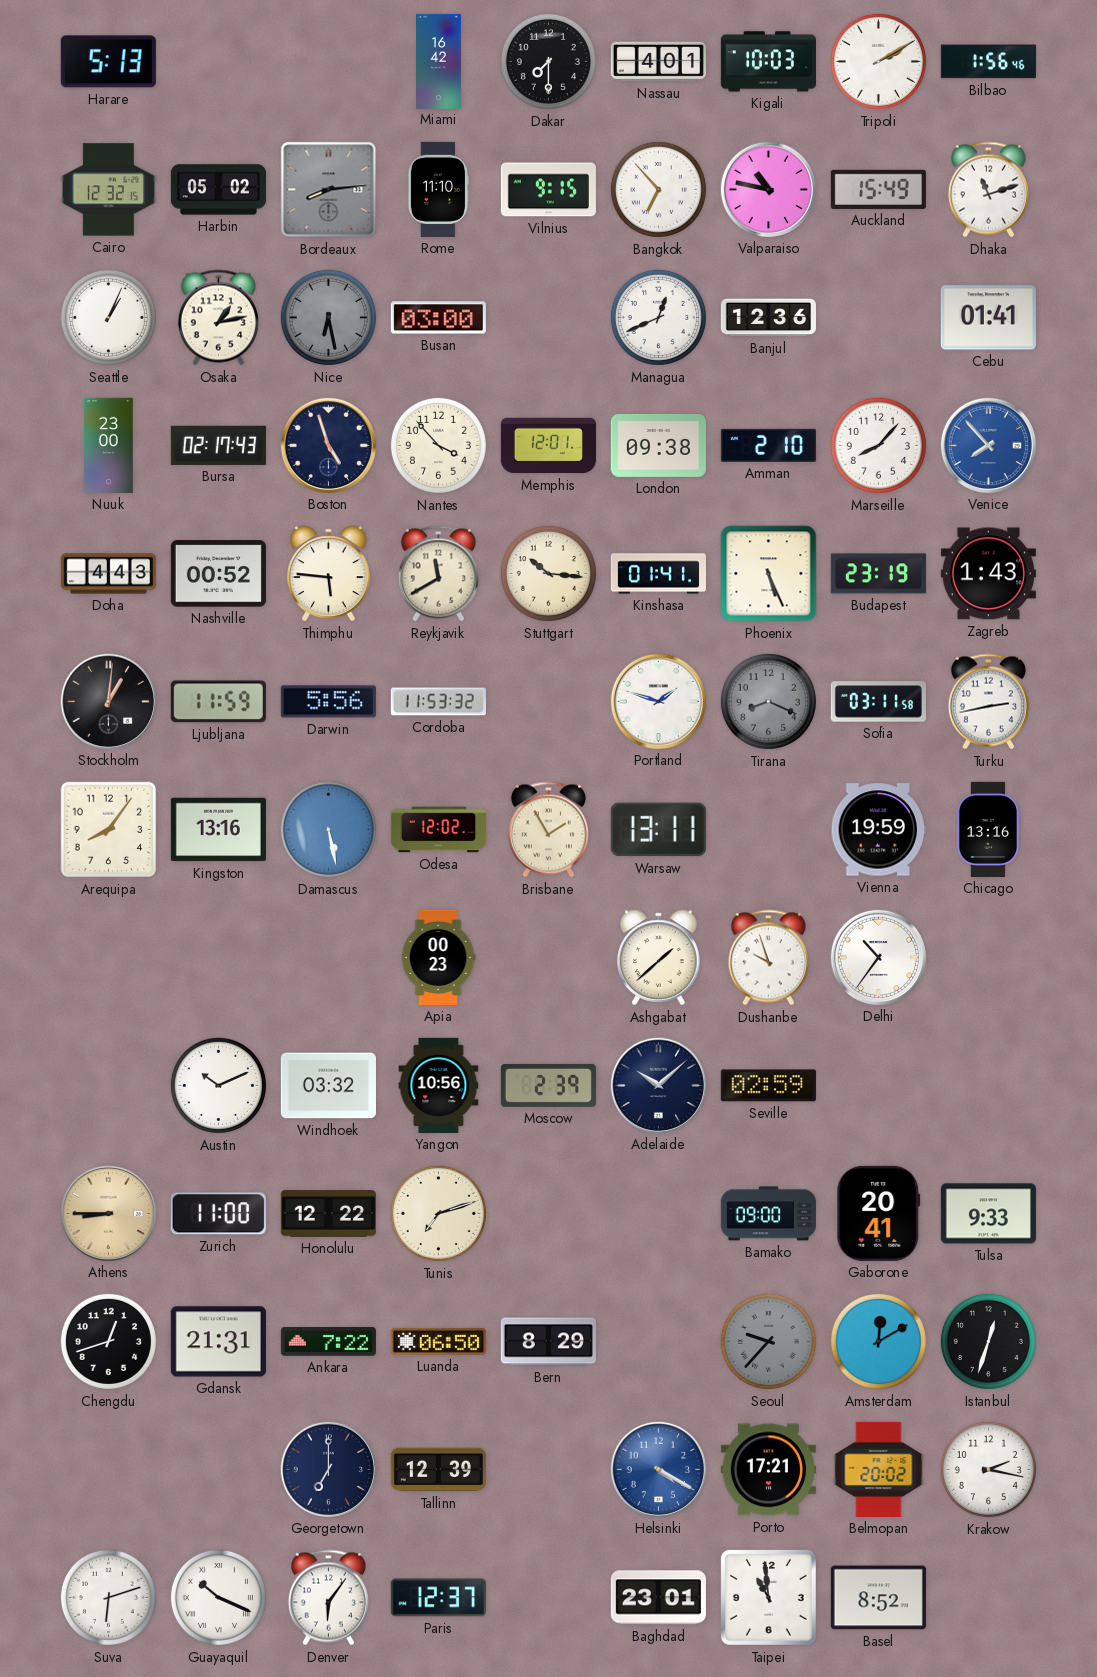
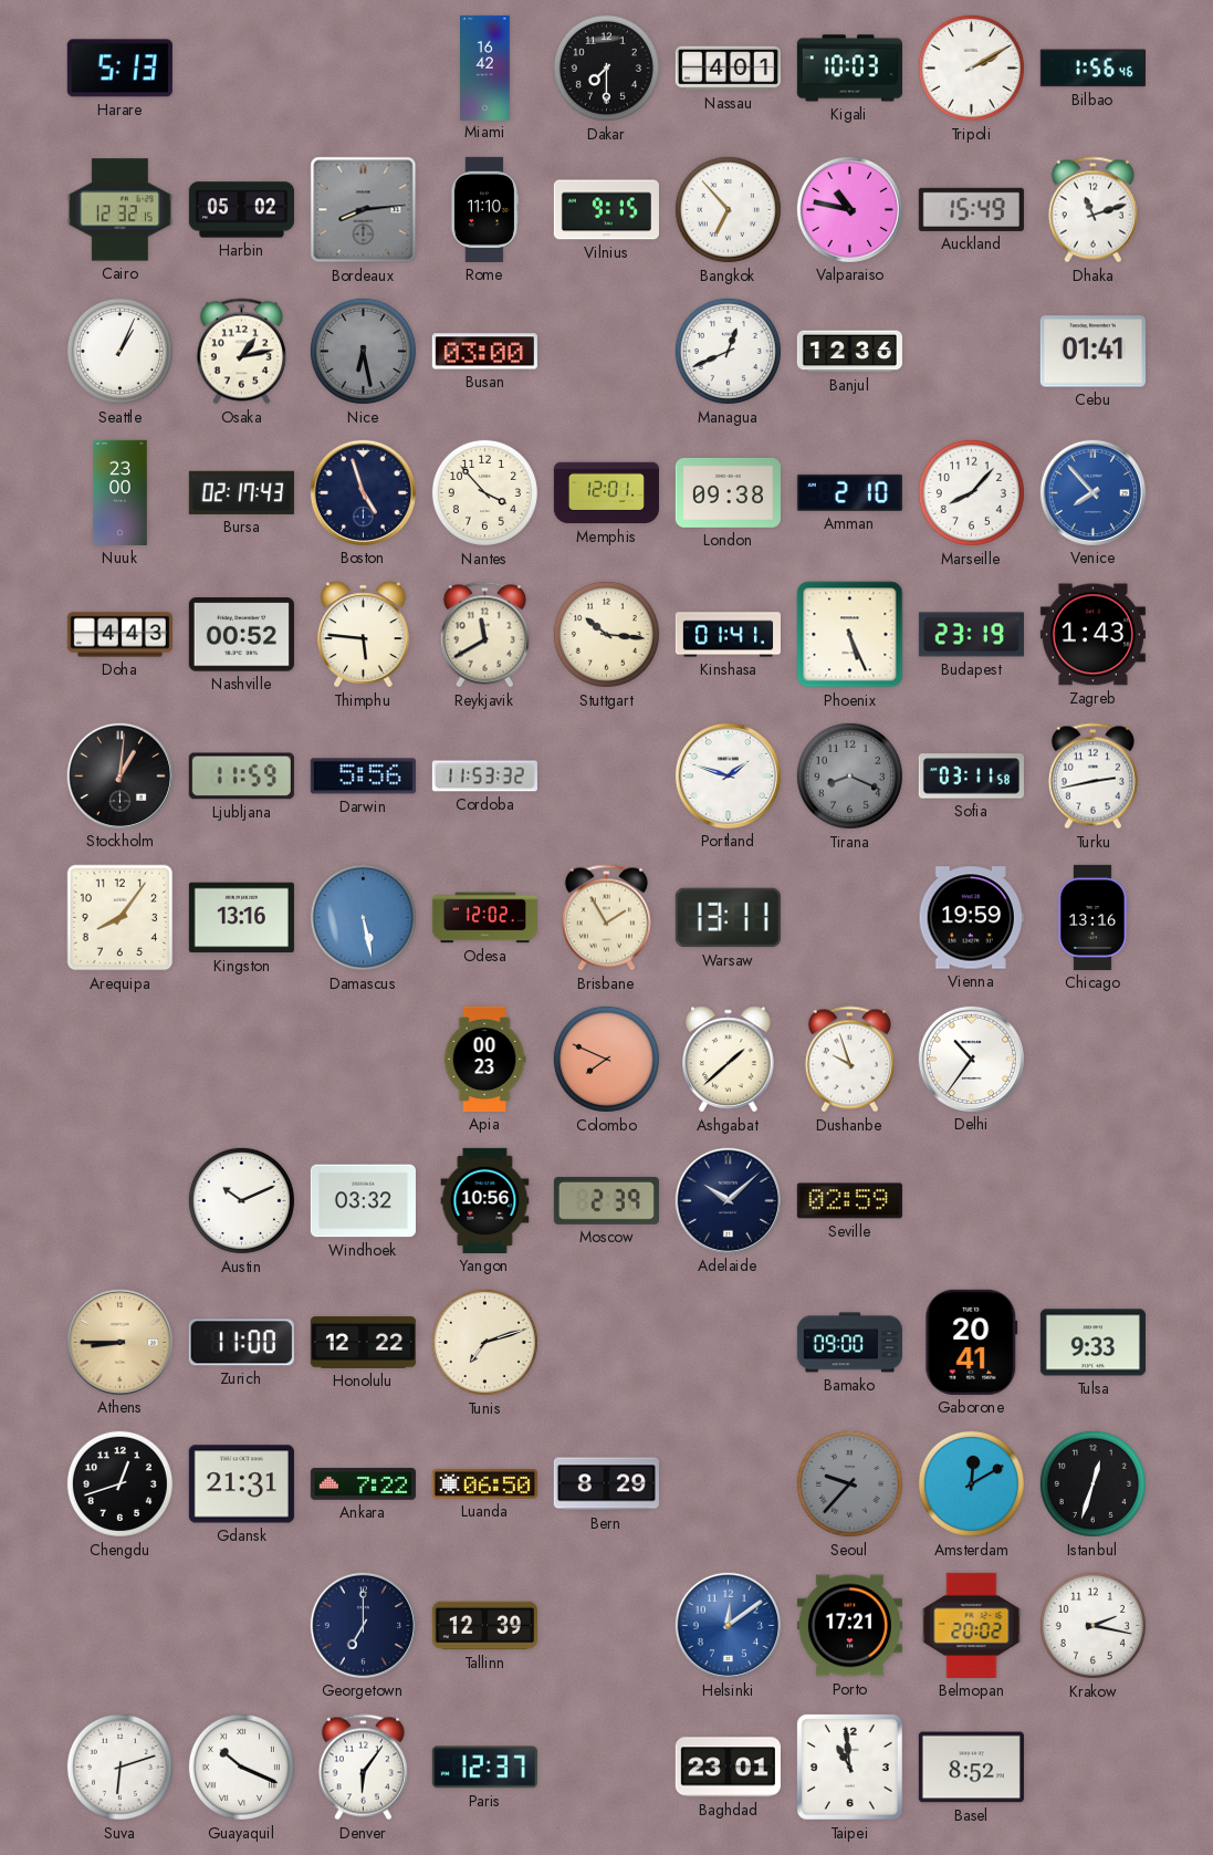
Colombo: none -> 7:49
Helsinki: 4:20 -> 12:09
